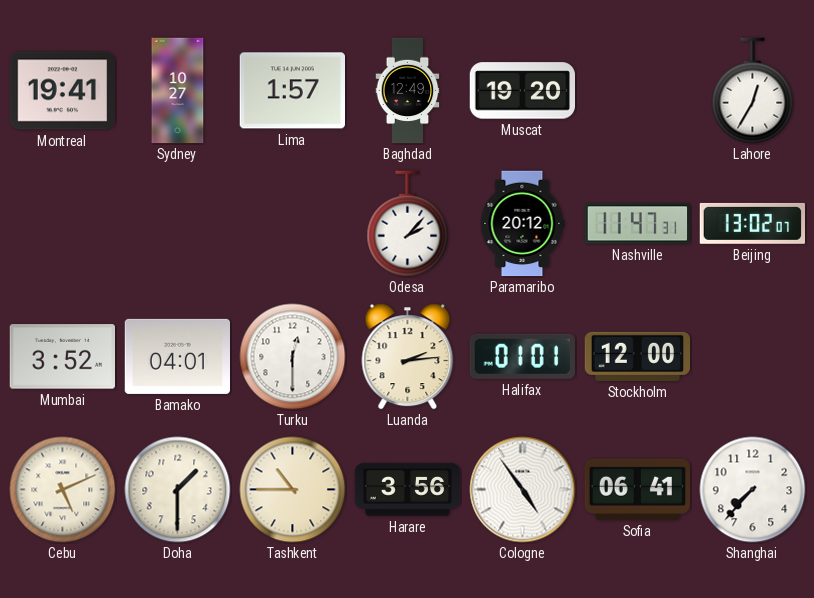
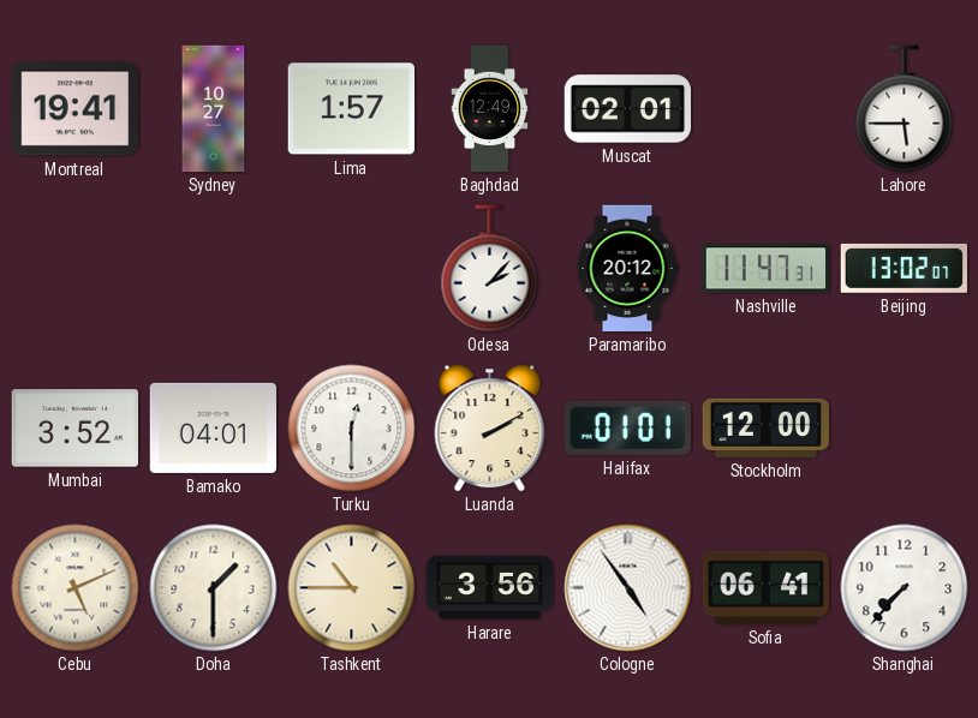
Muscat: 19:20 -> 02:01
Lahore: 12:35 -> 5:45
Luanda: 2:14 -> 2:10
